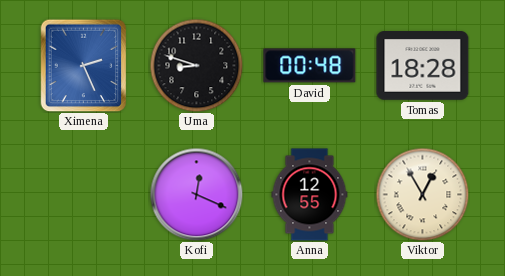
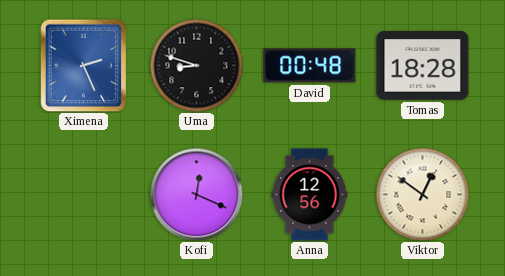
Anna: 12:55 -> 12:56
Viktor: 12:55 -> 12:51
